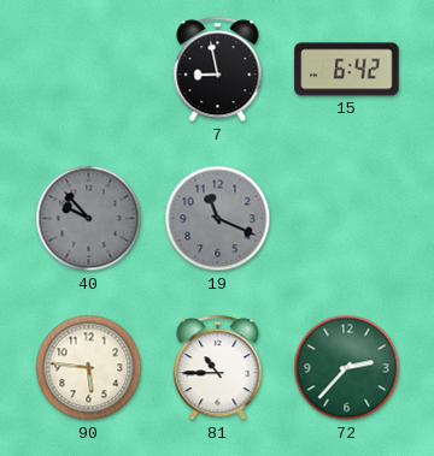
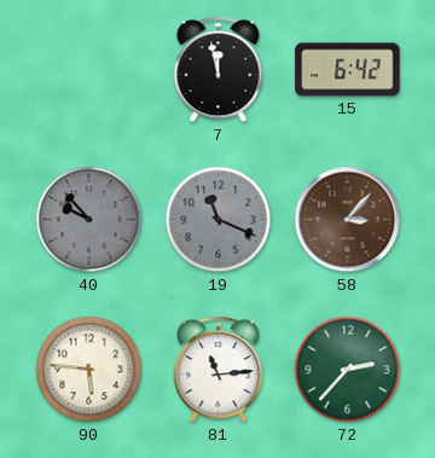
7: 8:58 -> 11:58
58: none -> 3:07
81: 10:45 -> 11:14
